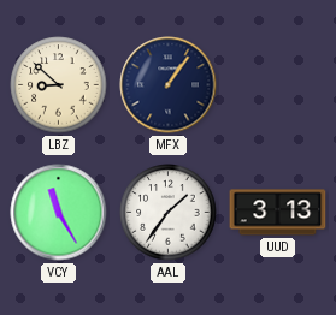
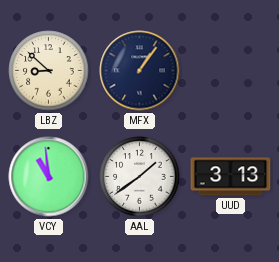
VCY: 11:25 -> 10:59
AAL: 1:36 -> 1:39
